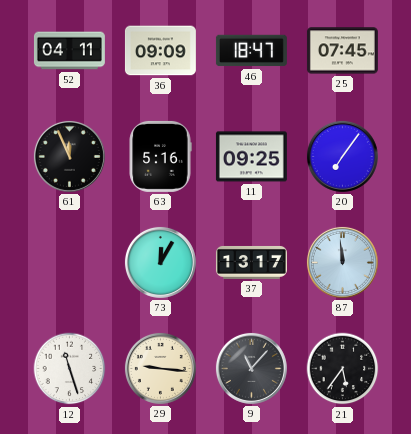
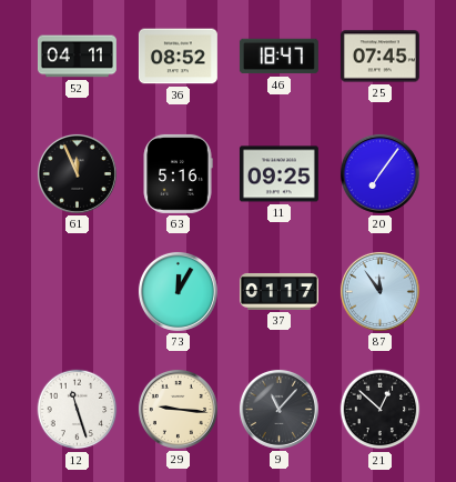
36: 09:09 -> 08:52
37: 13:17 -> 01:17
87: 11:59 -> 11:54
21: 5:36 -> 12:52
